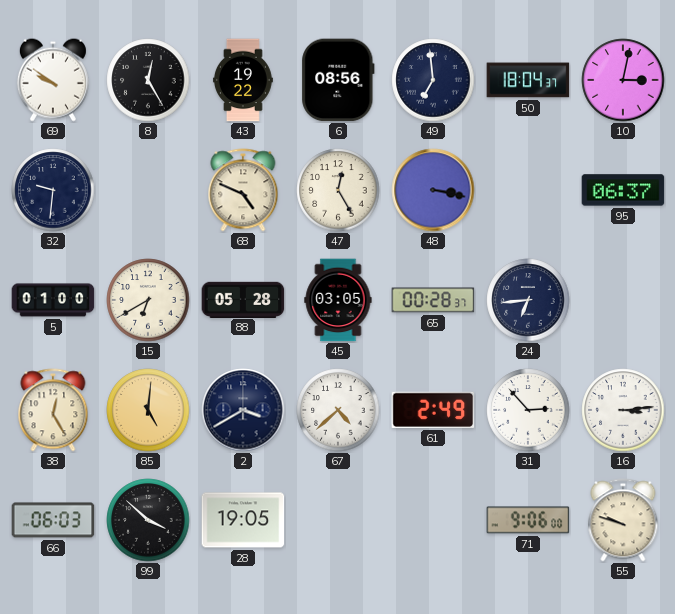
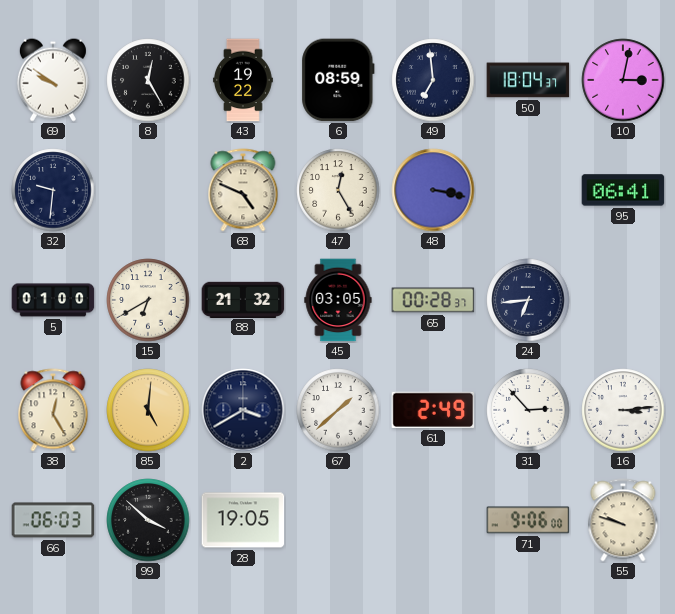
6: 08:56 -> 08:59
95: 06:37 -> 06:41
88: 05:28 -> 21:32
67: 4:38 -> 1:38
